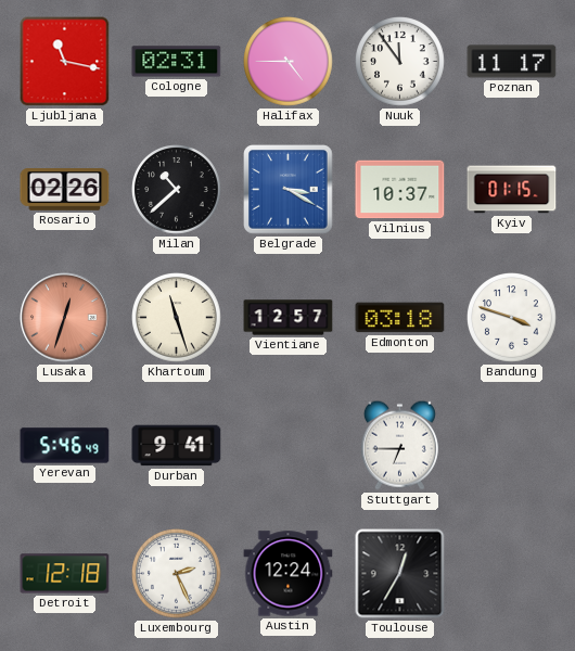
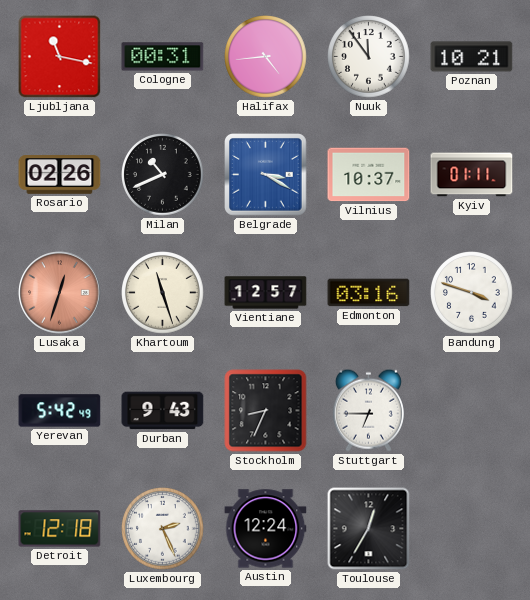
Cologne: 02:31 -> 00:31
Halifax: 4:45 -> 4:44
Poznan: 11:17 -> 10:21
Milan: 10:38 -> 10:41
Kyiv: 01:15 -> 01:11
Edmonton: 03:18 -> 03:16
Yerevan: 5:46 -> 5:42
Durban: 9:41 -> 9:43
Stockholm: none -> 8:34
